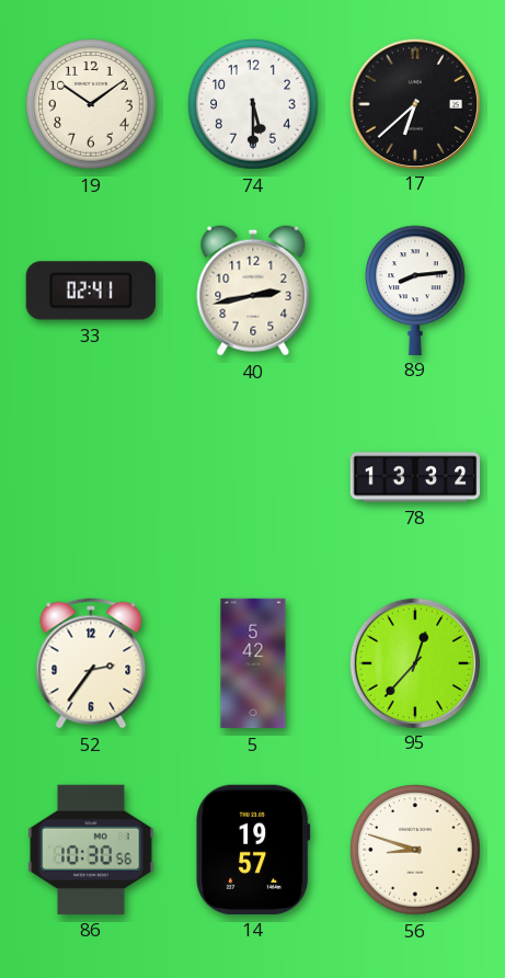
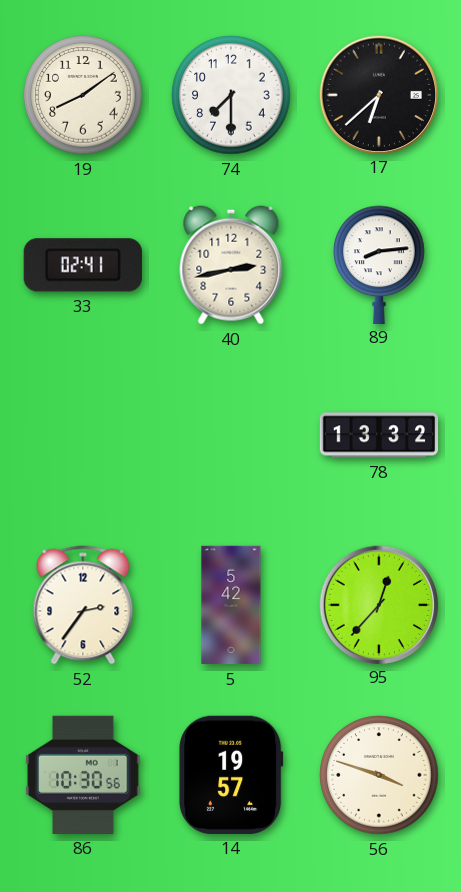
19: 10:09 -> 8:09
74: 5:30 -> 7:30
56: 8:48 -> 3:48
